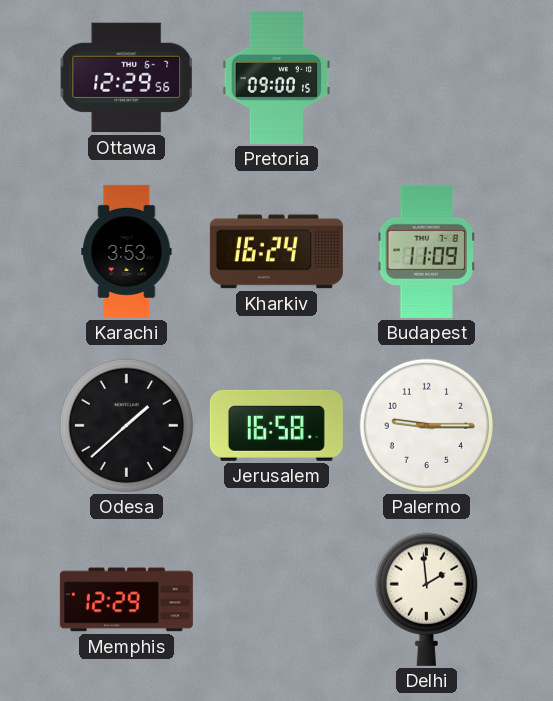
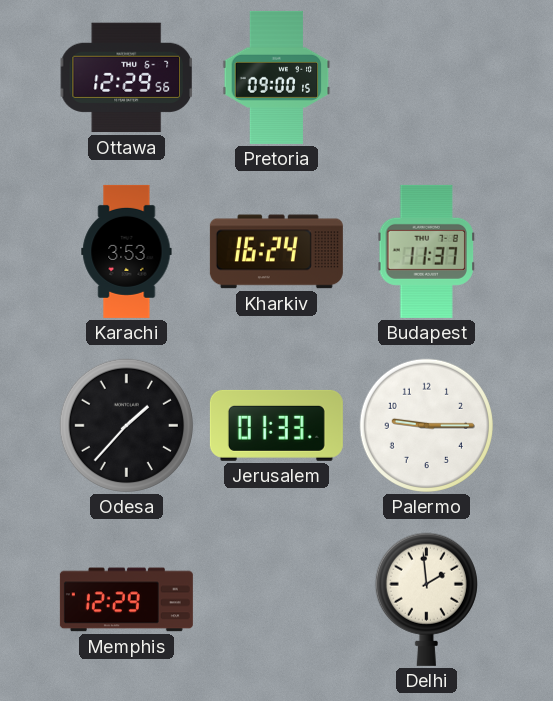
Budapest: 11:09 -> 11:37
Odesa: 1:38 -> 1:37
Jerusalem: 16:58 -> 01:33
